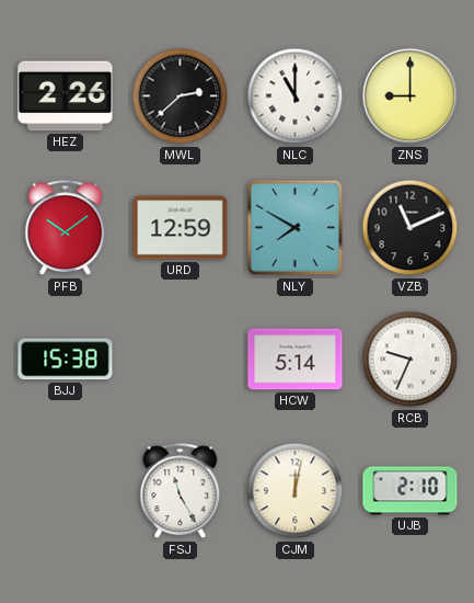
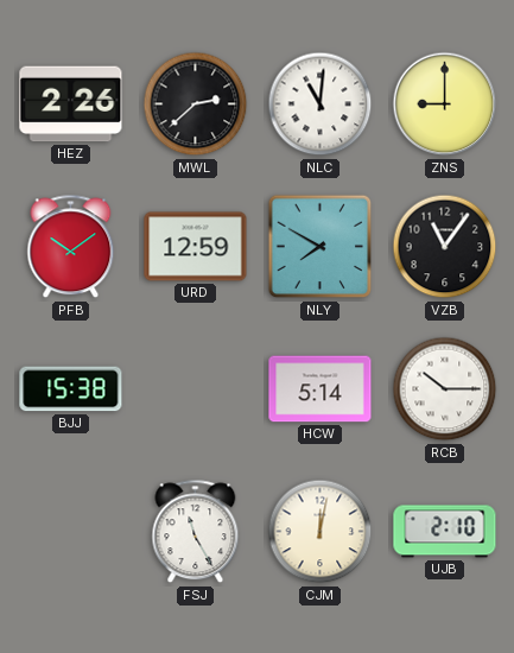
NLC: 11:00 -> 11:01
VZB: 11:11 -> 11:06
RCB: 9:34 -> 10:15
